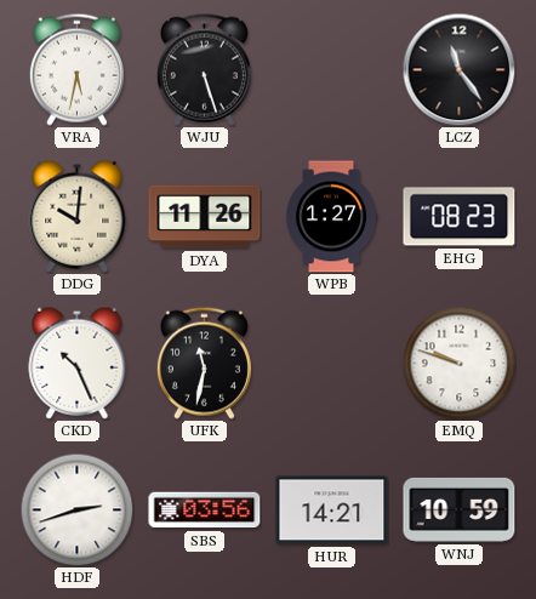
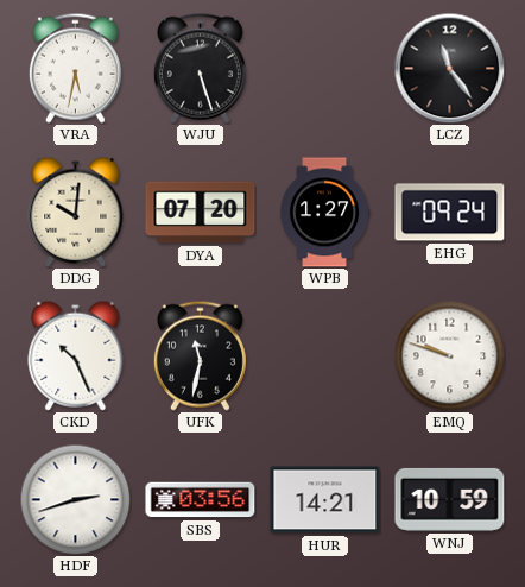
DYA: 11:26 -> 07:20
EHG: 08:23 -> 09:24
